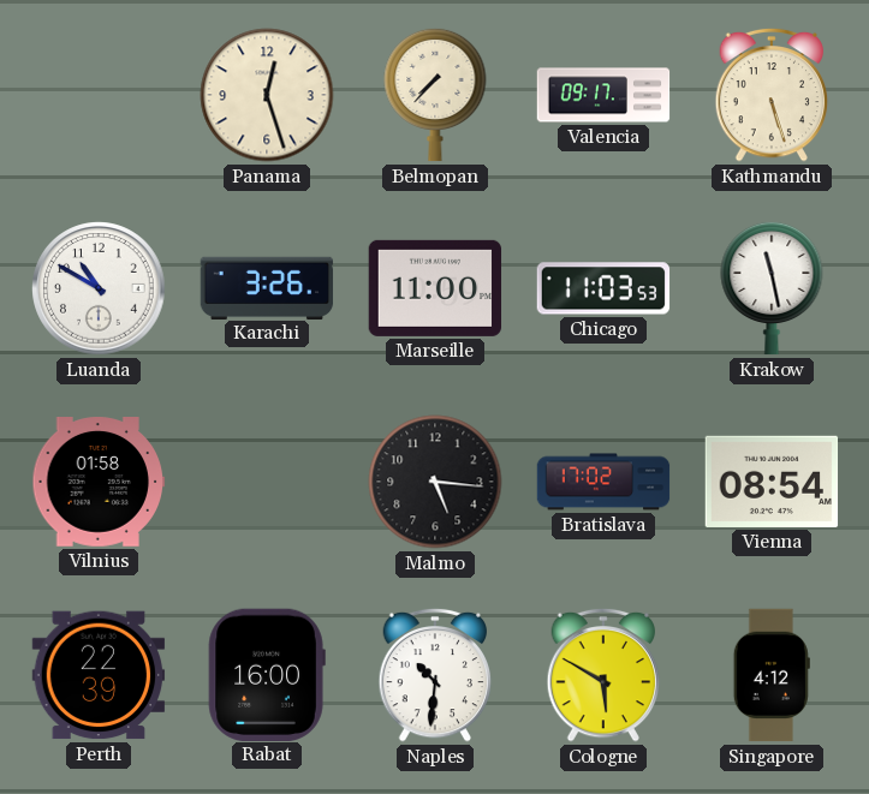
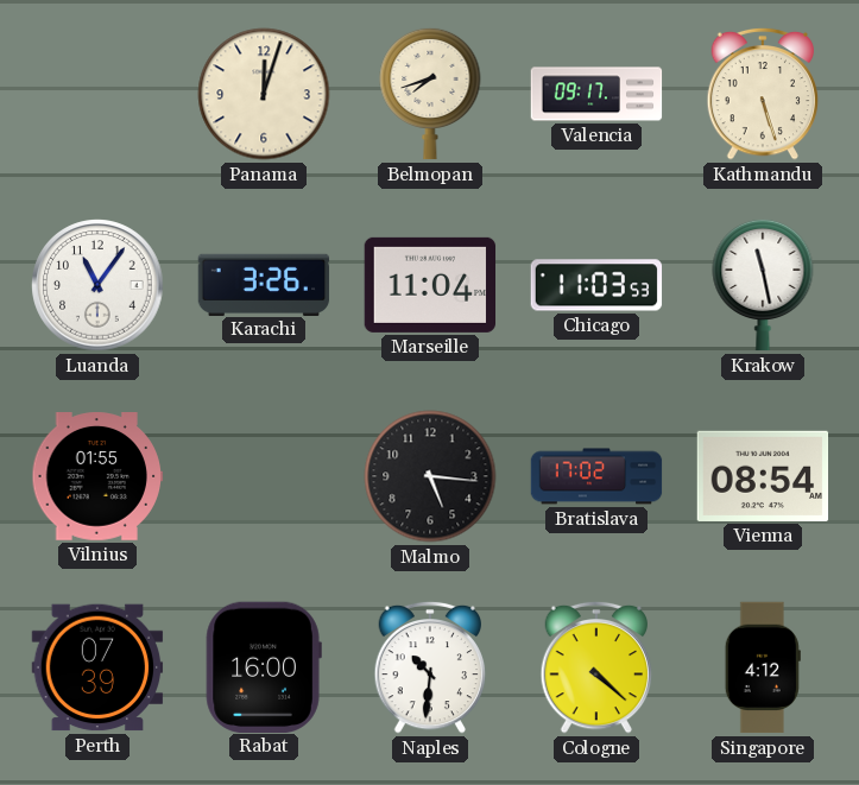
Panama: 12:27 -> 12:03
Belmopan: 7:37 -> 7:42
Luanda: 10:50 -> 11:06
Marseille: 11:00 -> 11:04
Vilnius: 01:58 -> 01:55
Perth: 22:39 -> 07:39
Cologne: 5:50 -> 4:22
